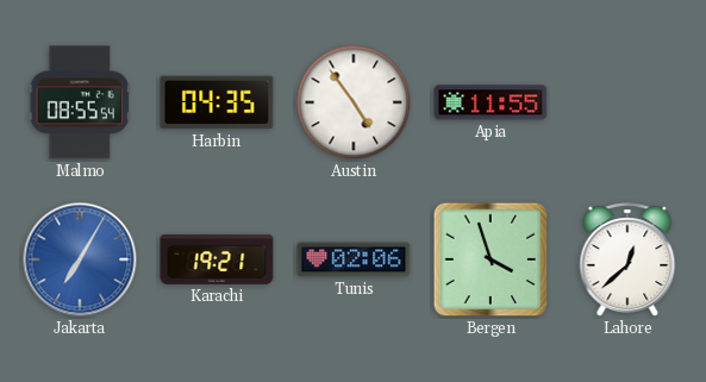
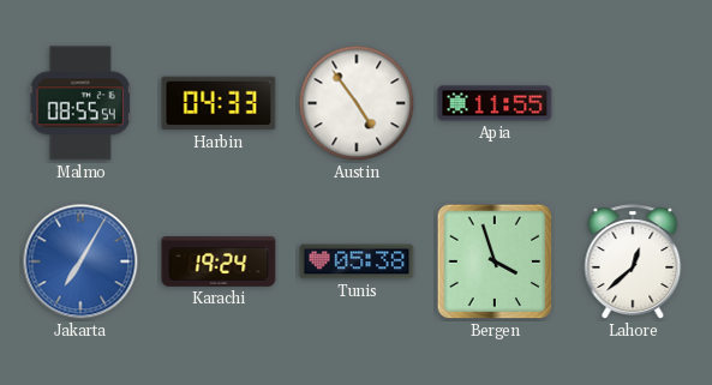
Harbin: 04:35 -> 04:33
Karachi: 19:21 -> 19:24
Tunis: 02:06 -> 05:38
